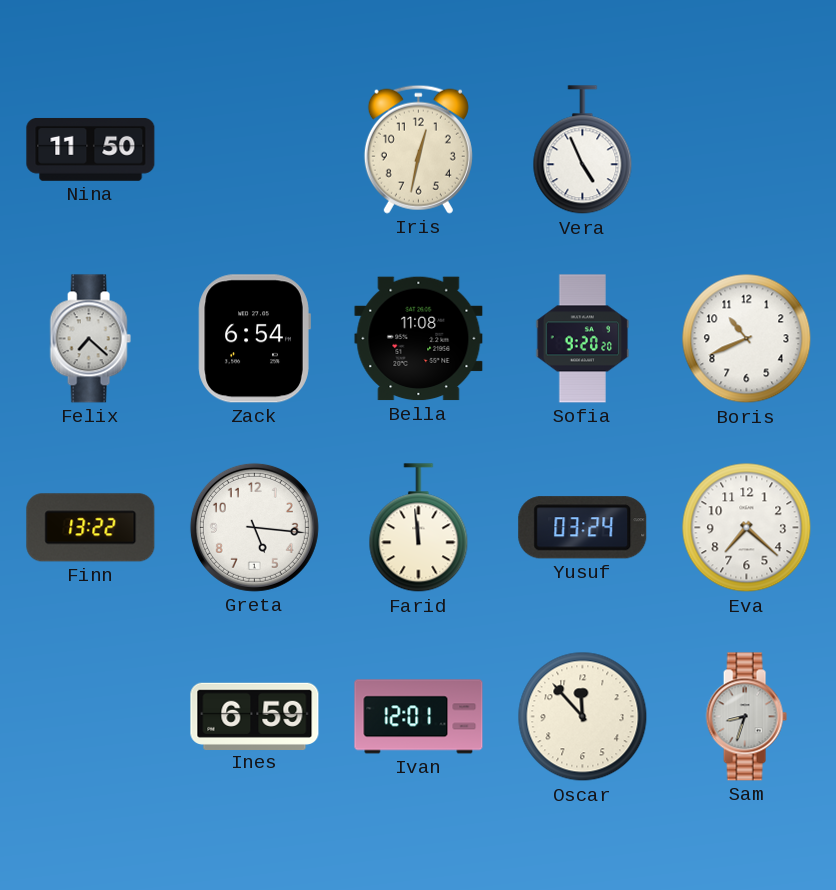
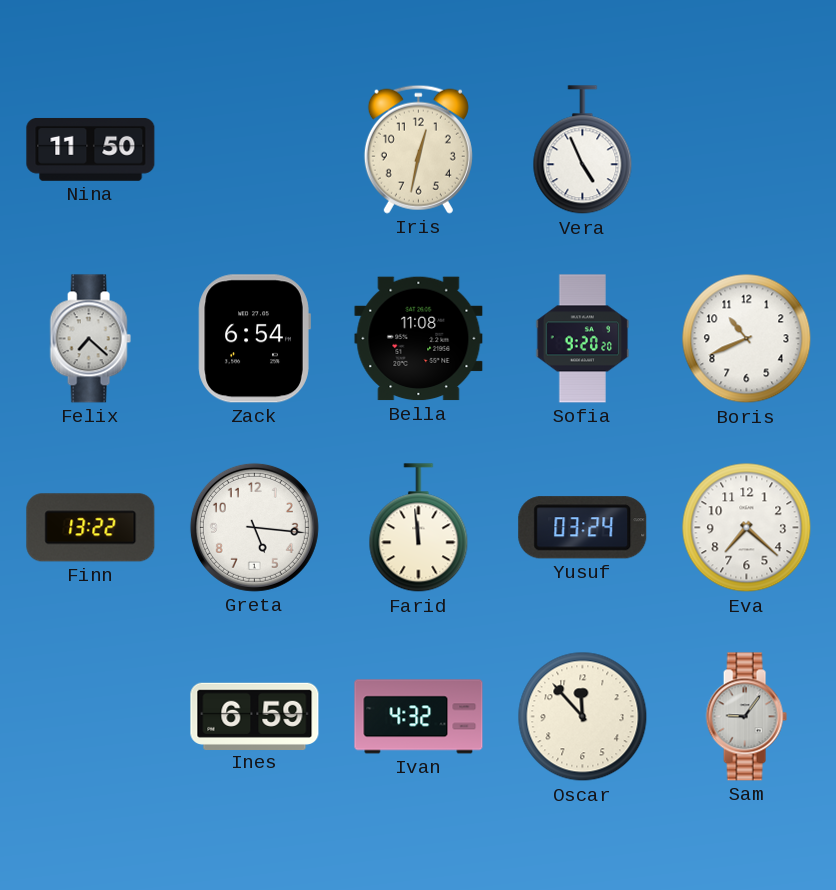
Ivan: 12:01 -> 4:32
Sam: 8:33 -> 9:06
